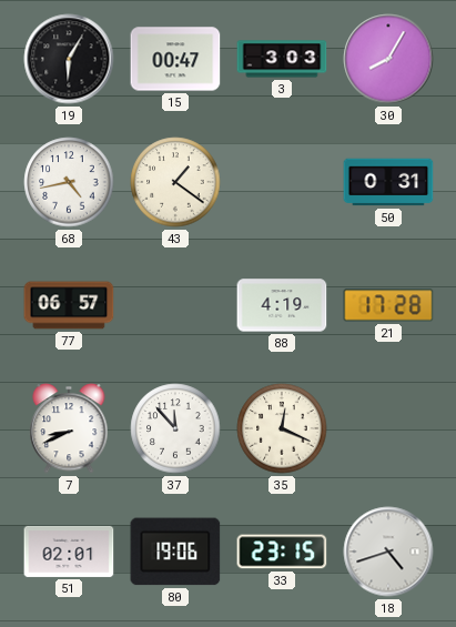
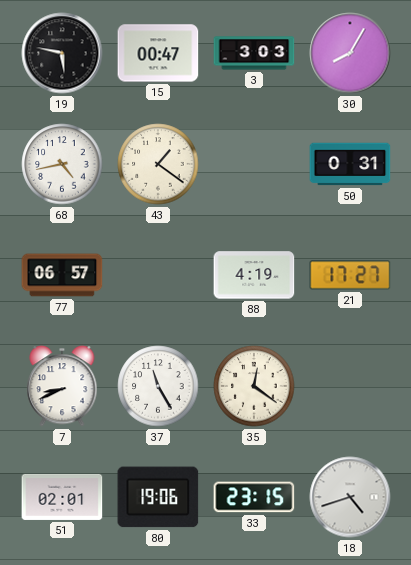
19: 6:05 -> 5:47
21: 17:28 -> 17:27
37: 11:53 -> 11:25
35: 12:19 -> 12:21
